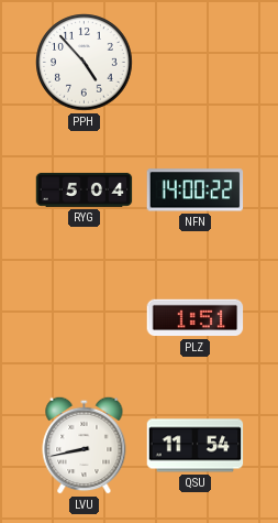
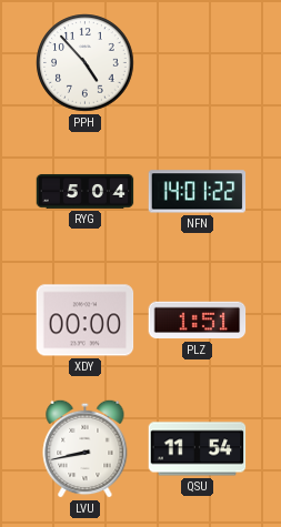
NFN: 14:00 -> 14:01
XDY: none -> 00:00
